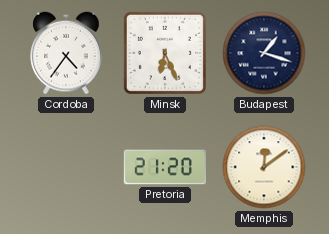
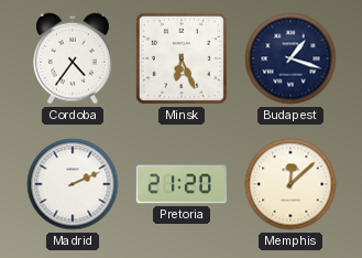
Madrid: none -> 2:11
Memphis: 12:09 -> 12:08
